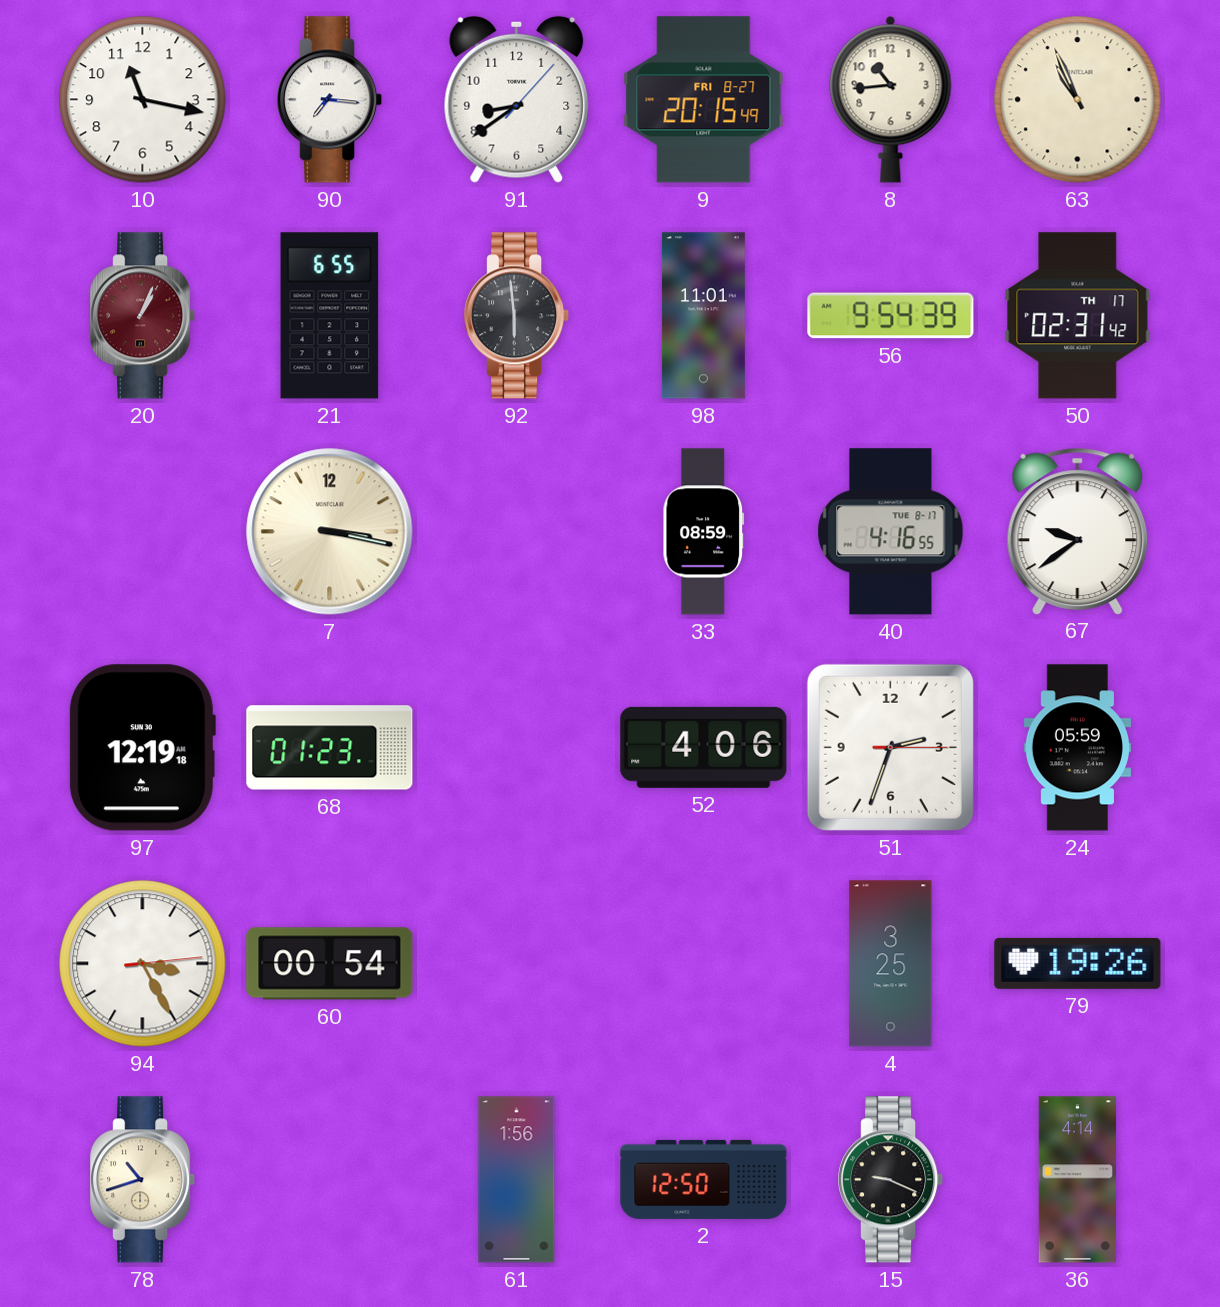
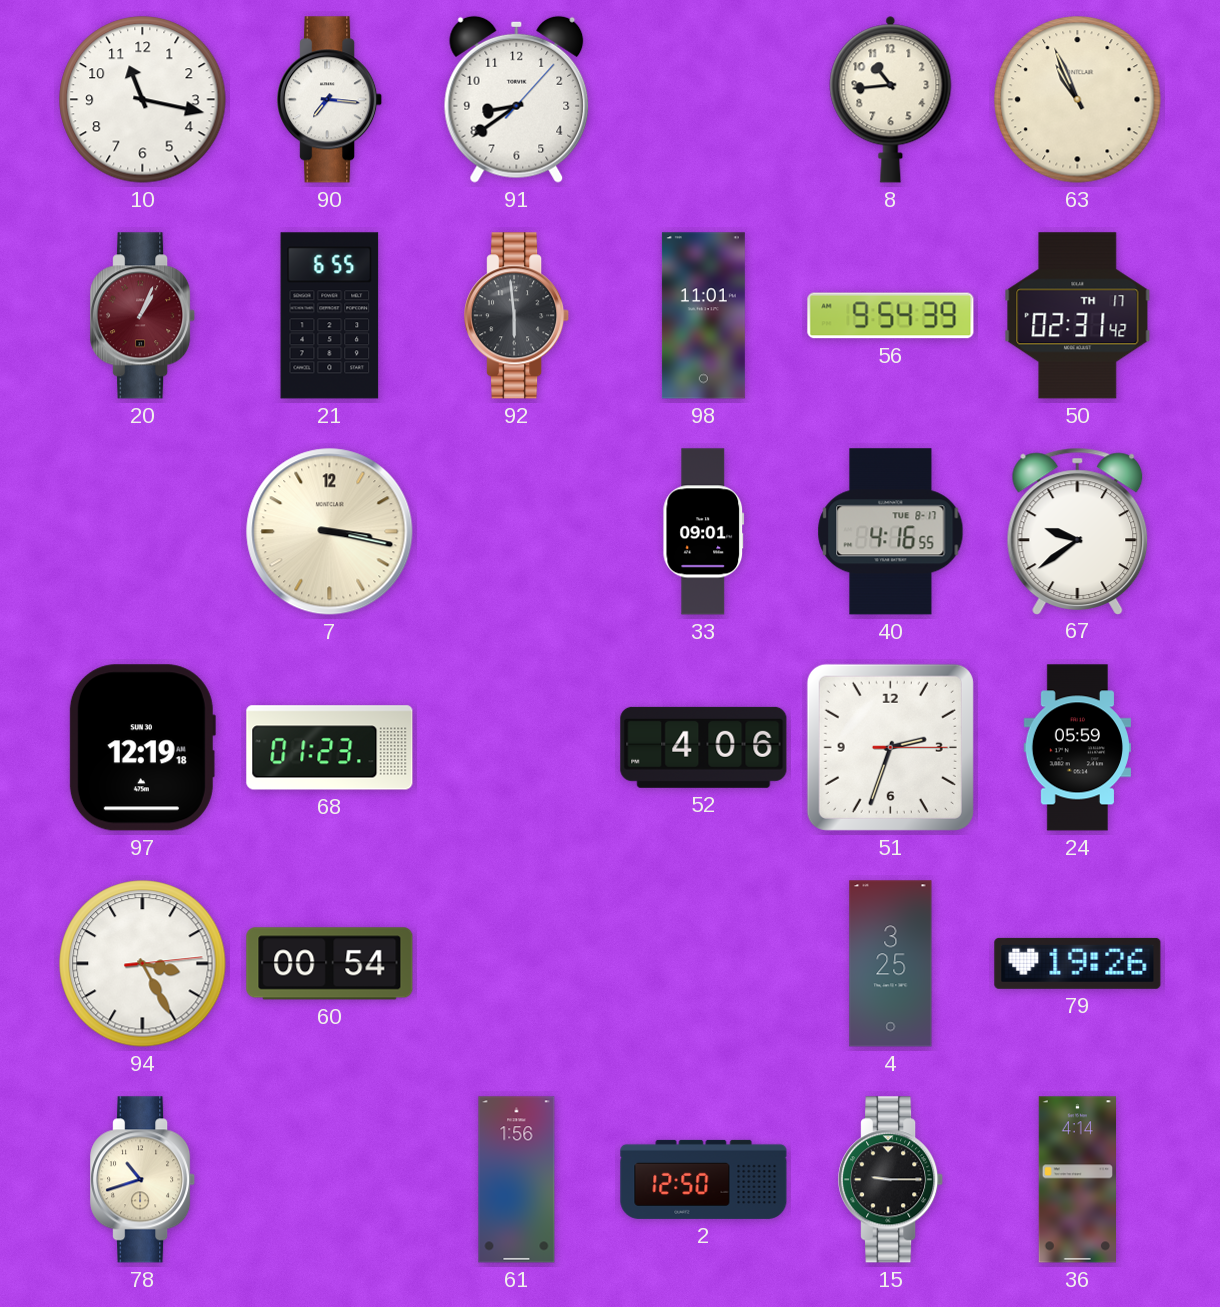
9: 20:15 -> none
33: 08:59 -> 09:01
15: 9:19 -> 9:15
